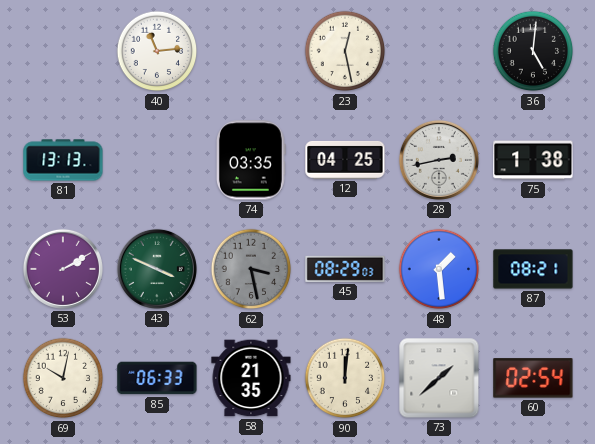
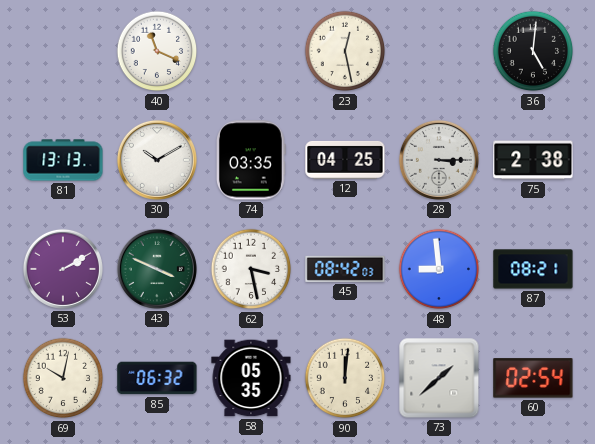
40: 11:14 -> 11:19
30: none -> 10:10
28: 2:43 -> 3:15
75: 1:38 -> 2:38
62 dial: grey -> white
45: 08:29 -> 08:42
48: 1:29 -> 8:59
85: 06:33 -> 06:32
58: 21:35 -> 05:35
